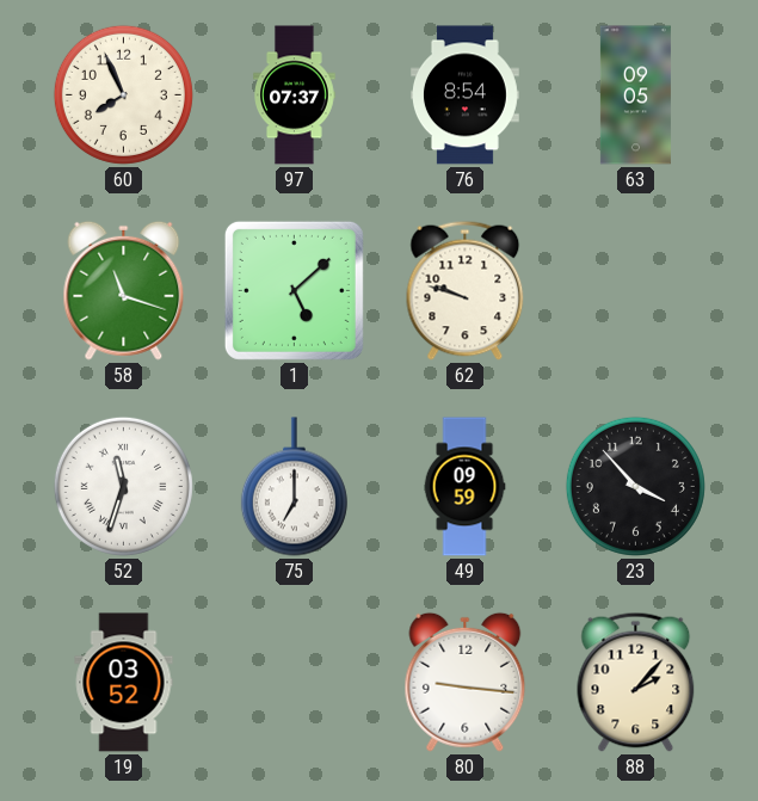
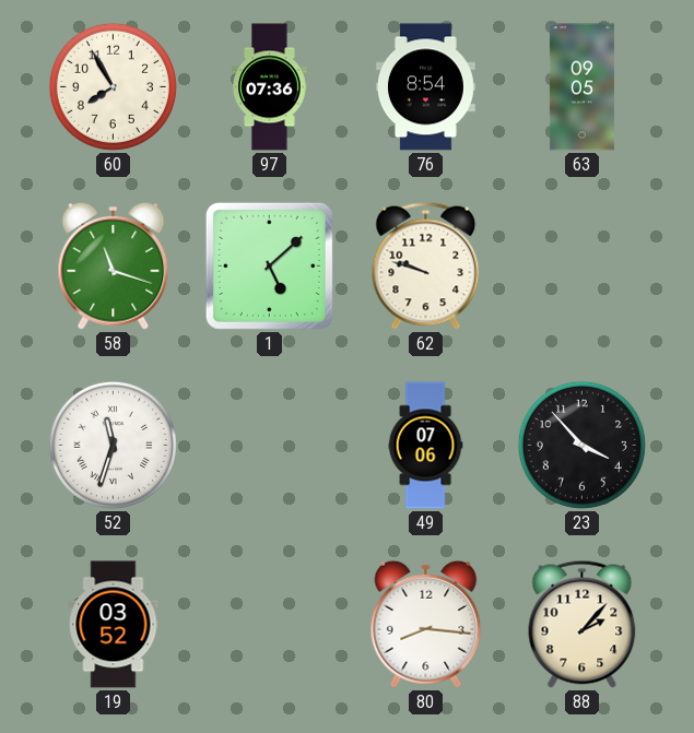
60: 7:56 -> 7:55
97: 07:37 -> 07:36
75: 7:00 -> none
49: 09:59 -> 07:06
80: 9:16 -> 8:16
